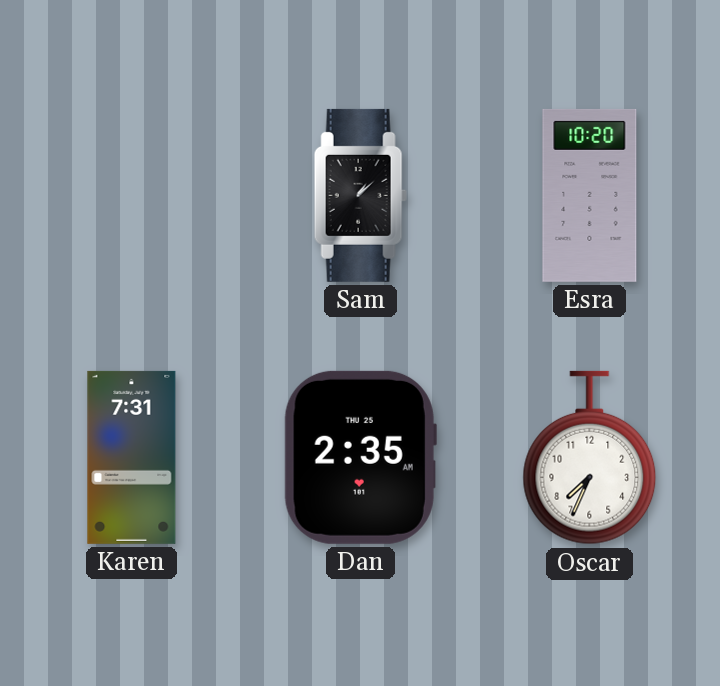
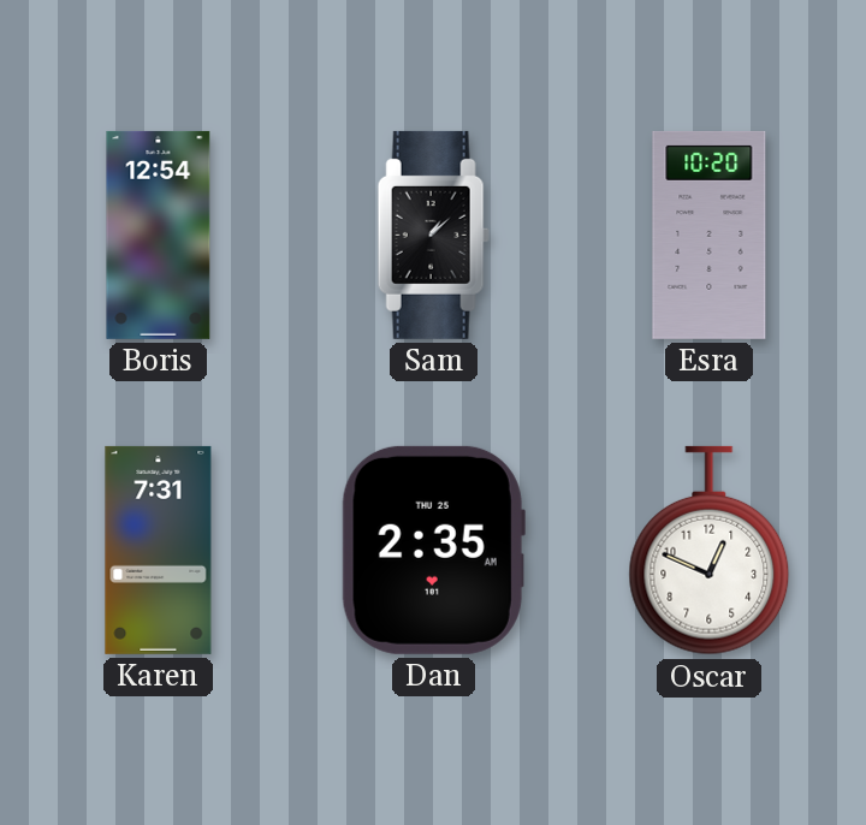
Boris: none -> 12:54
Oscar: 7:34 -> 12:49
